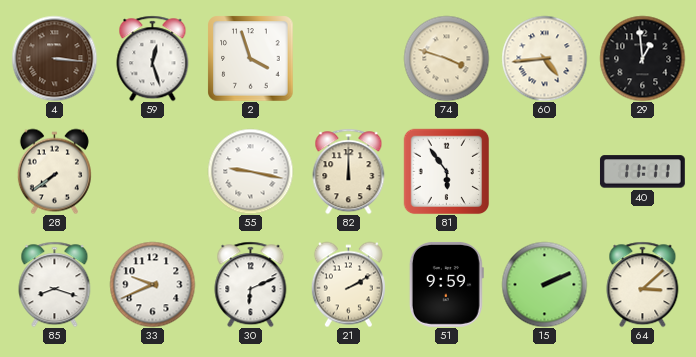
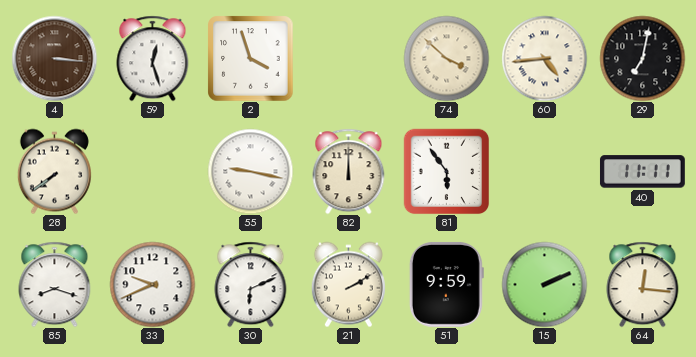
74: 3:48 -> 3:52
29: 12:59 -> 7:02
64: 3:08 -> 12:16
